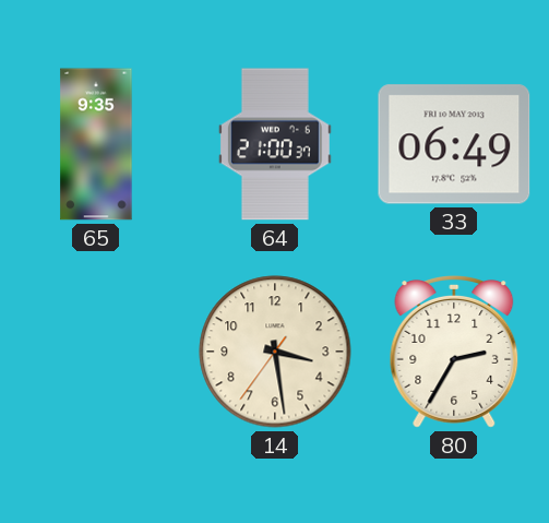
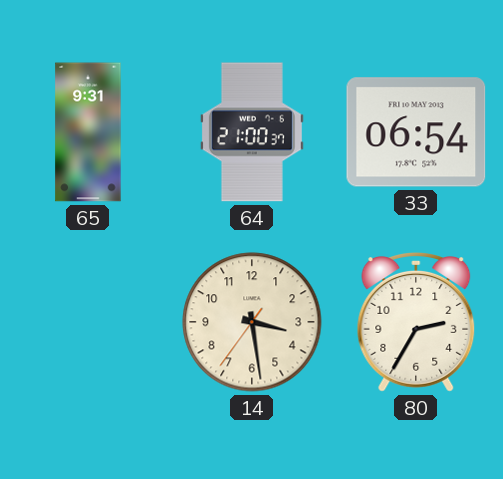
65: 9:35 -> 9:31
33: 06:49 -> 06:54
